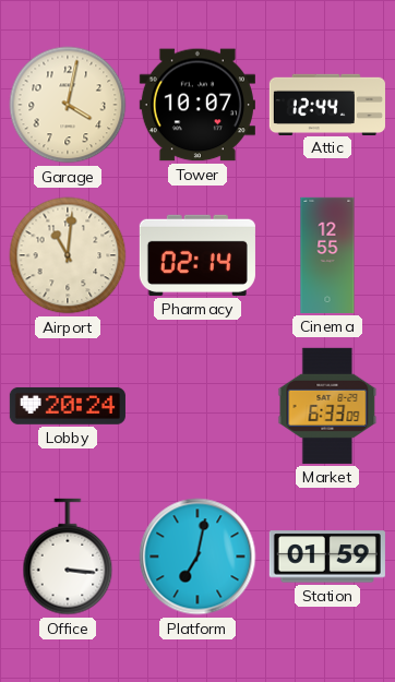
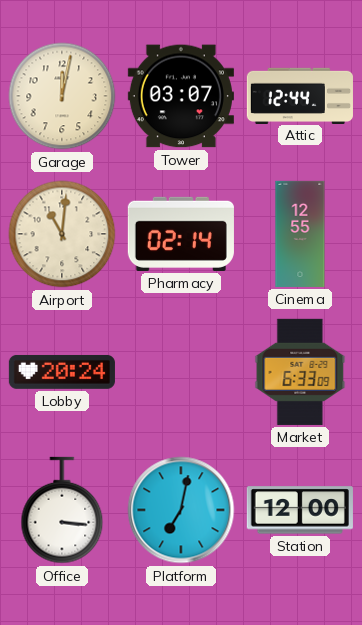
Garage: 4:02 -> 12:02
Tower: 10:07 -> 03:07
Station: 01:59 -> 12:00
